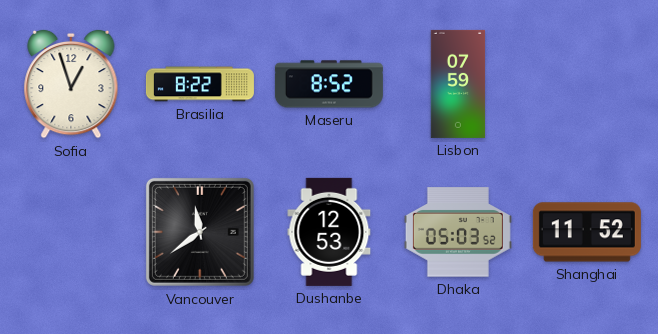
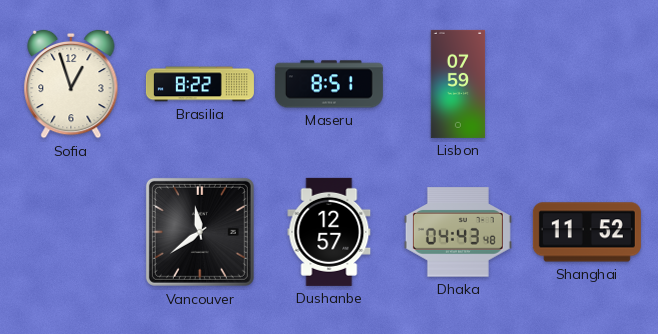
Maseru: 8:52 -> 8:51
Dushanbe: 12:53 -> 12:57
Dhaka: 05:03 -> 04:43
